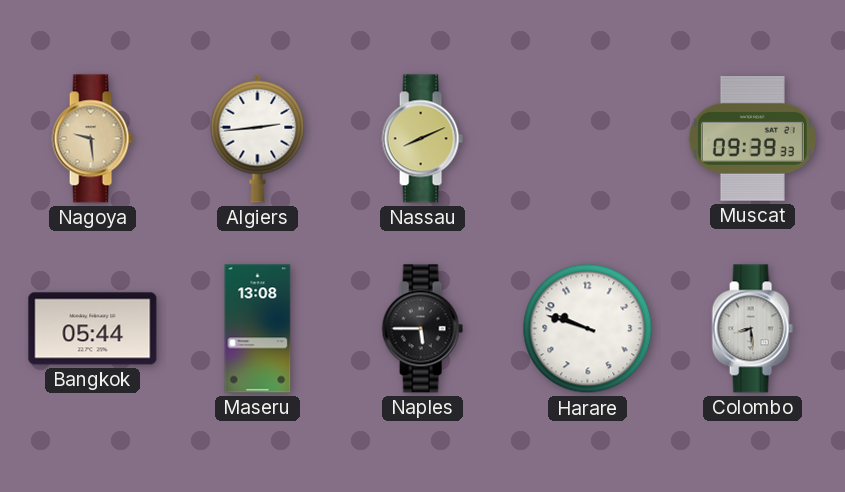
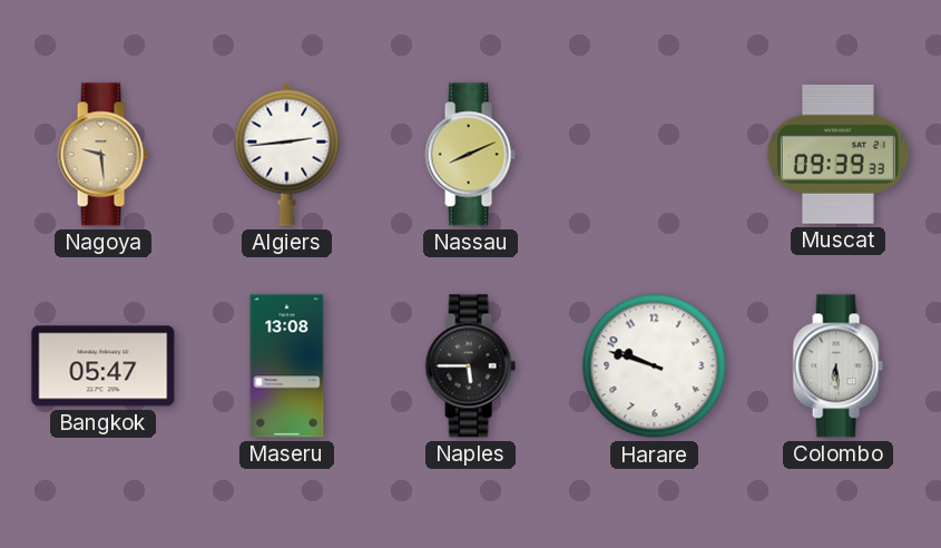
Bangkok: 05:44 -> 05:47
Colombo: 8:29 -> 6:29
